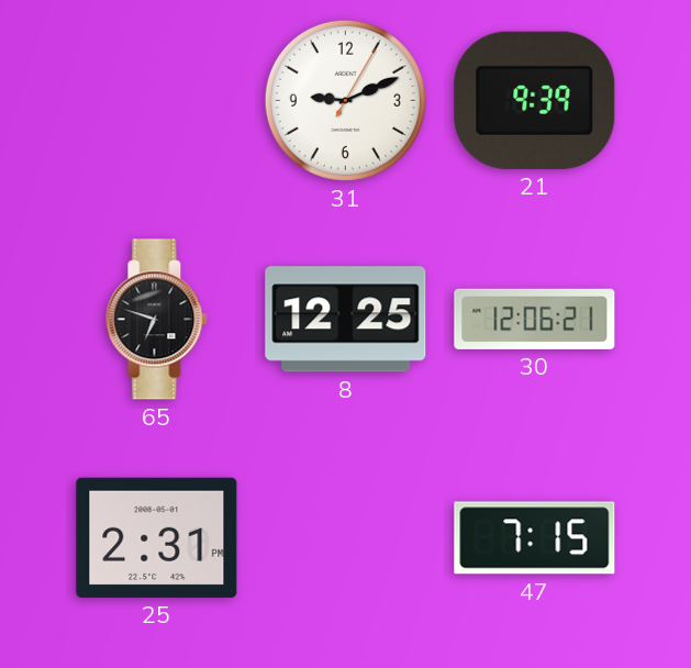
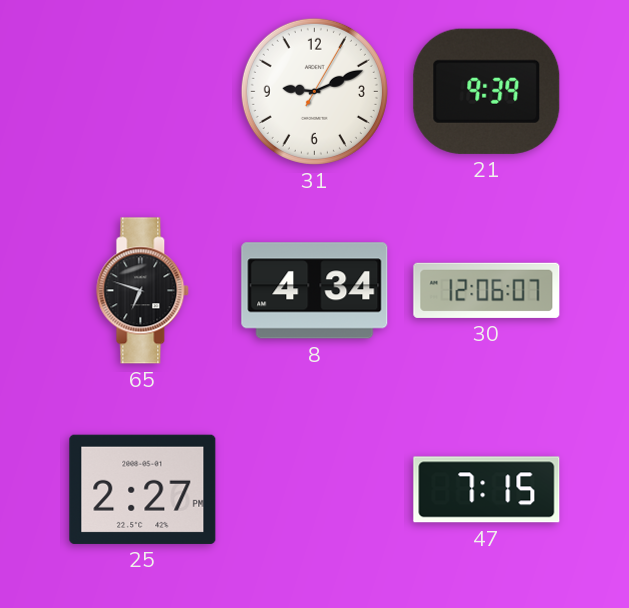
8: 12:25 -> 4:34
30: 12:06:21 -> 12:06:07
25: 2:31 -> 2:27
